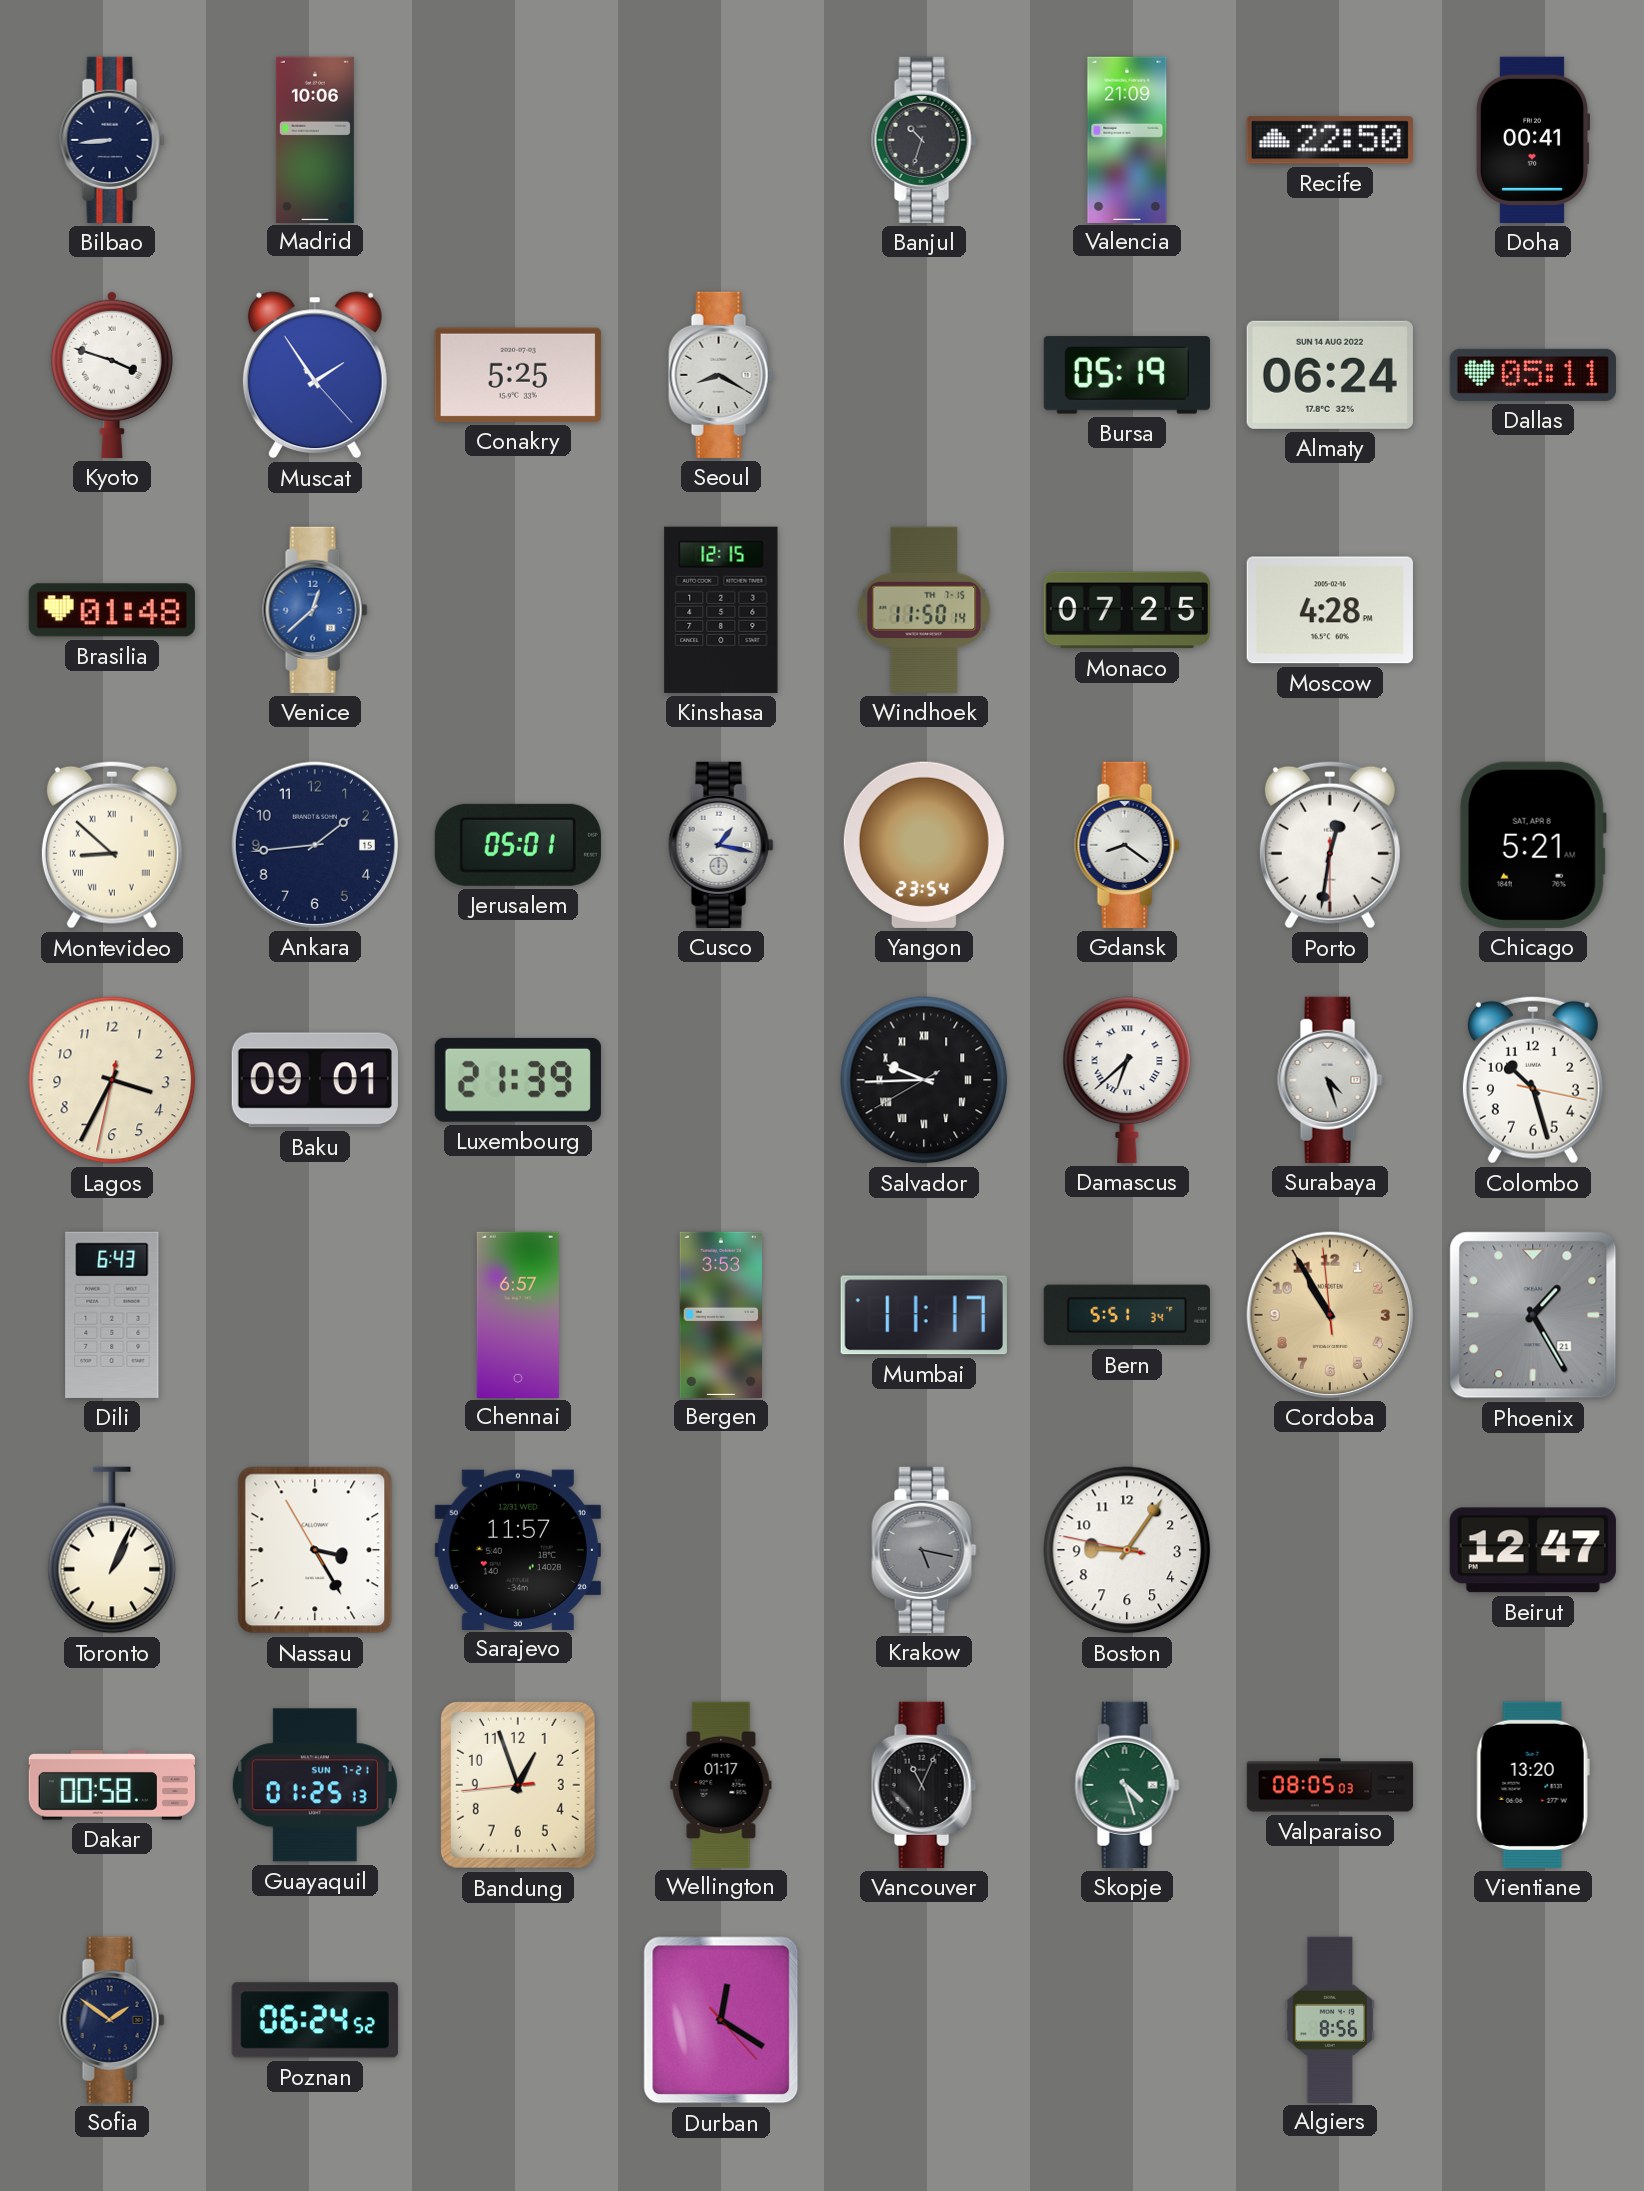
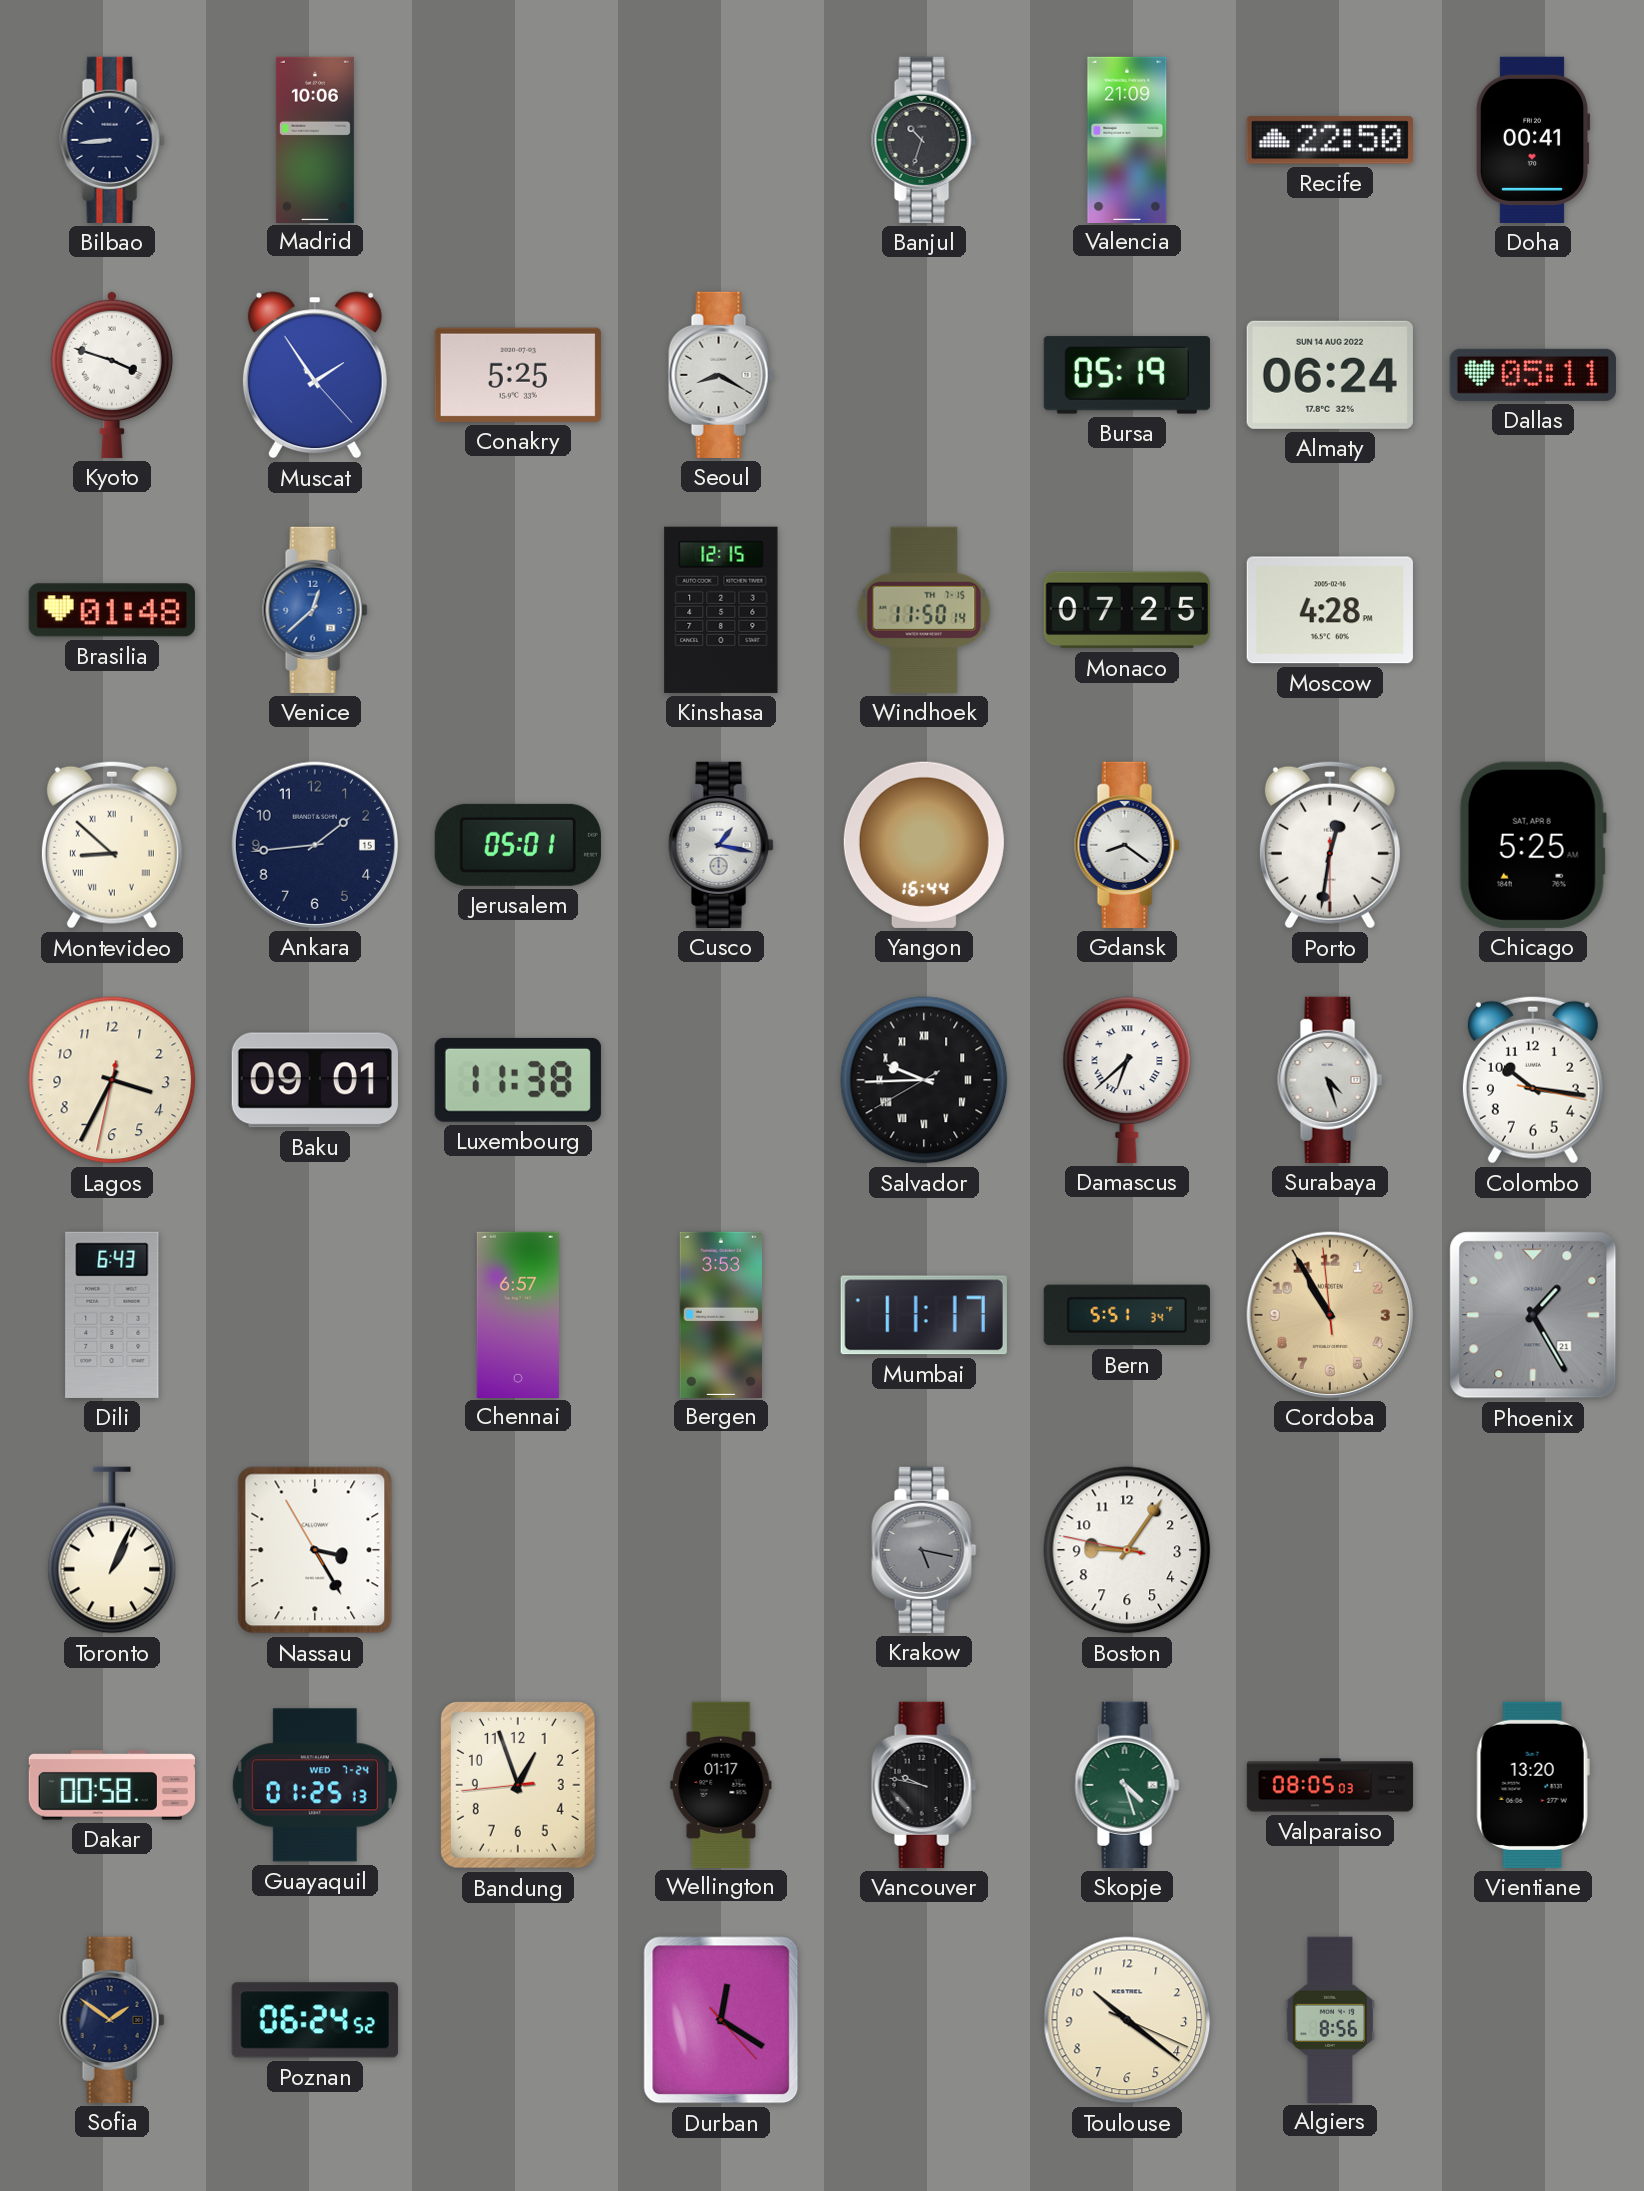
Yangon: 23:54 -> 16:44
Chicago: 5:21 -> 5:25
Luxembourg: 21:39 -> 11:38
Colombo: 10:27 -> 10:16
Sarajevo: 11:57 -> none
Beirut: 12:47 -> none
Guayaquil date: SUN 7-21 -> WED 7-24
Vancouver: 11:04 -> 9:47
Toulouse: none -> 10:21
